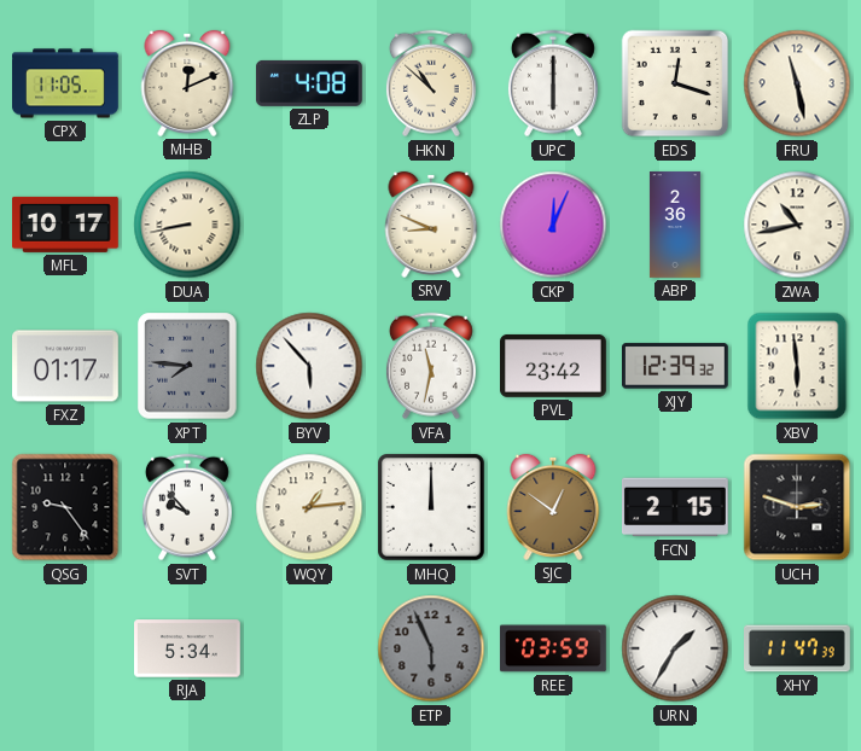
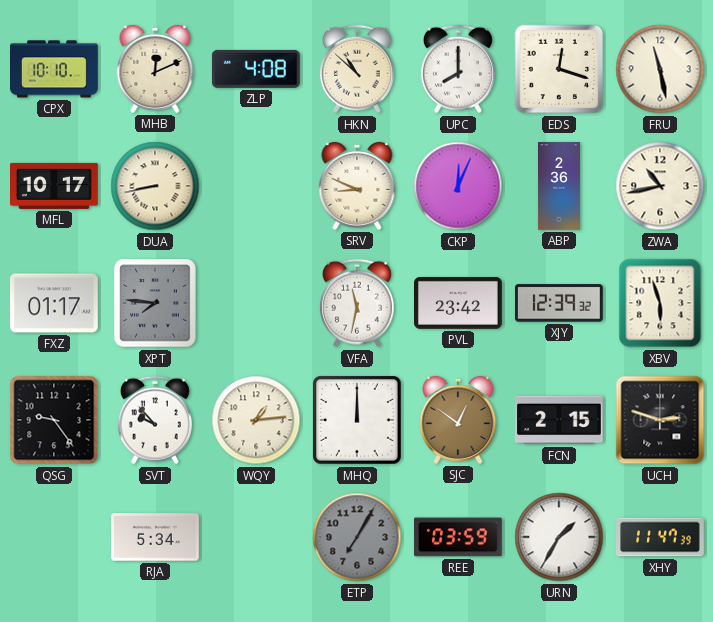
CPX: 11:05 -> 10:10
UPC: 6:00 -> 8:00
BYV: 5:53 -> none
XBV: 5:59 -> 5:57
ETP: 5:56 -> 7:05
